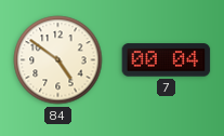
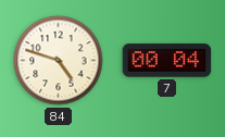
84: 4:51 -> 4:48
